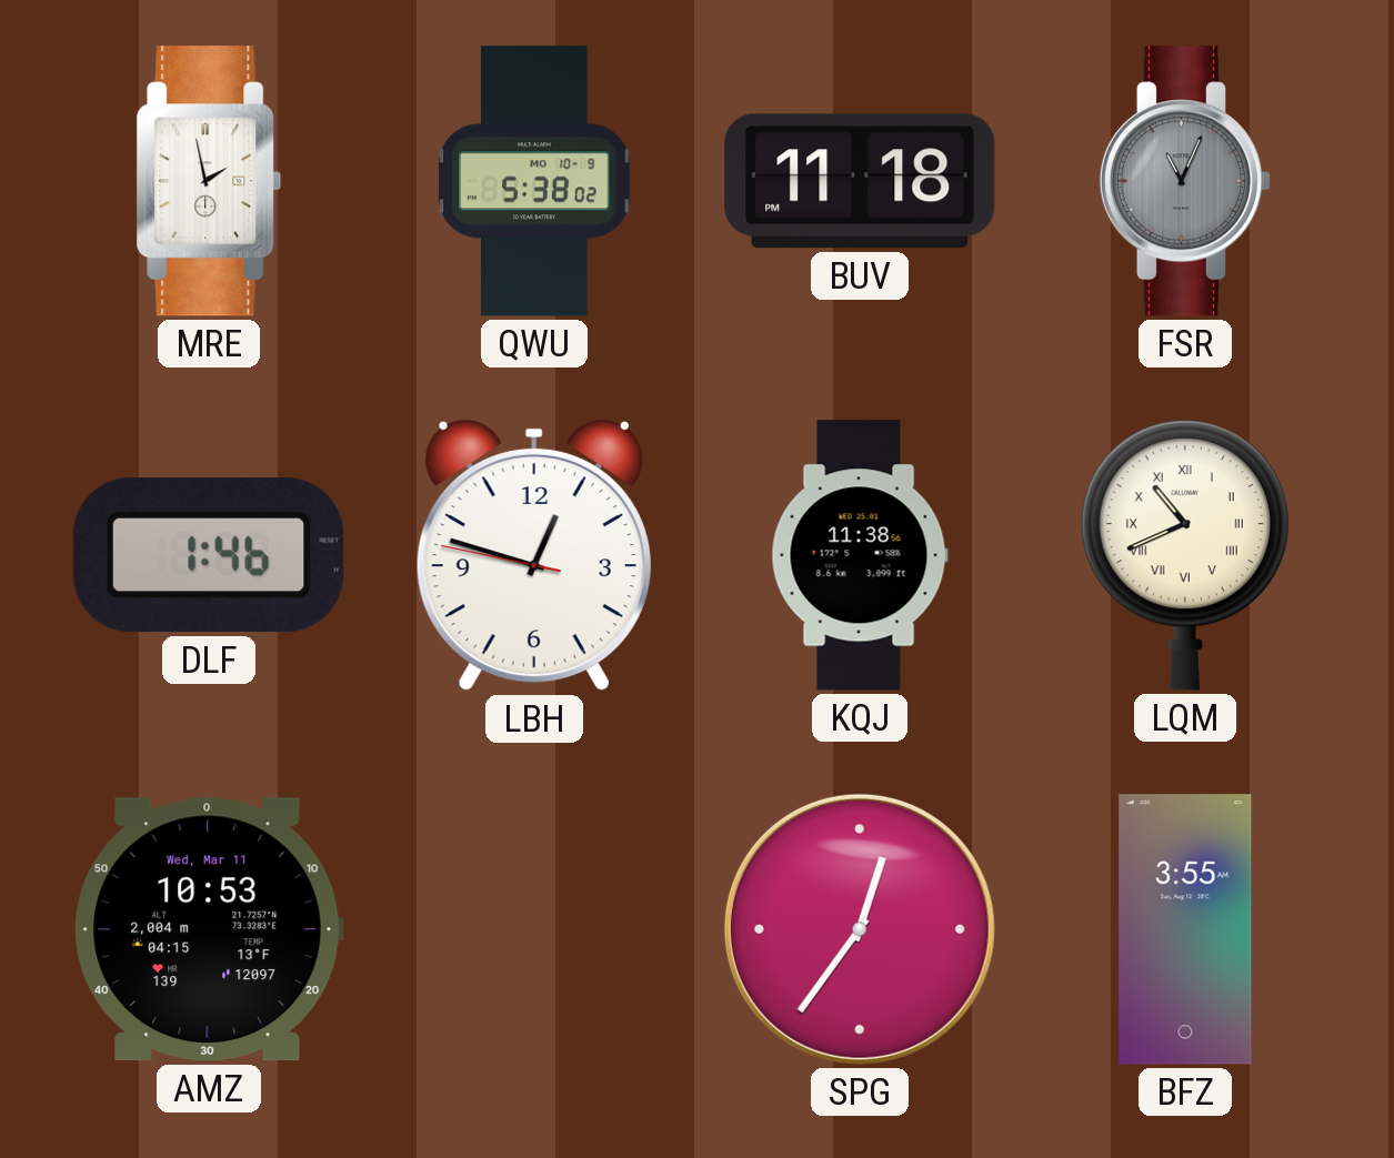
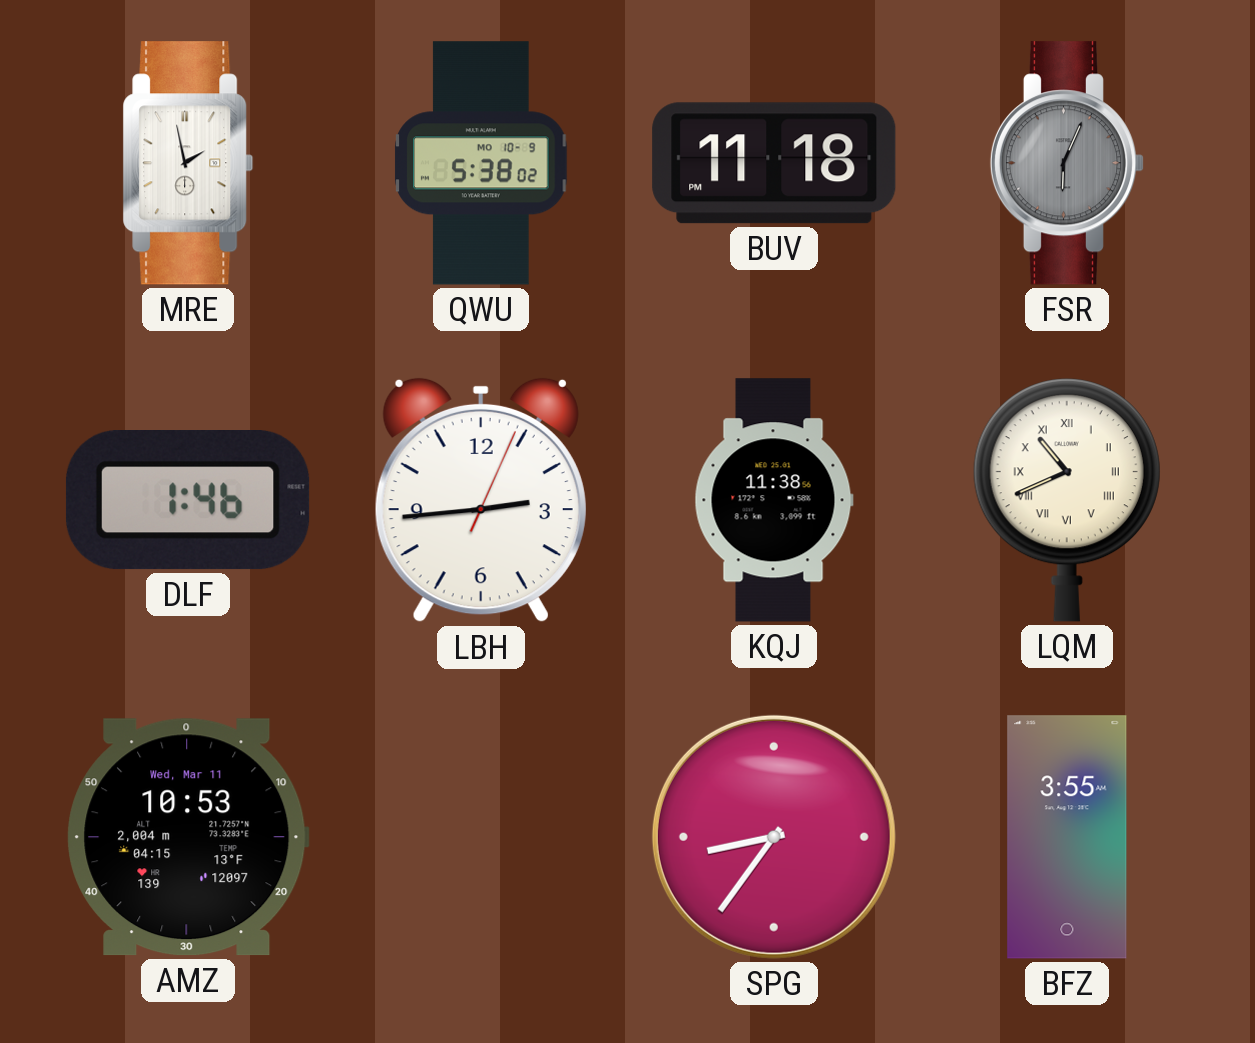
FSR: 11:04 -> 6:04
LBH: 12:47 -> 2:44
SPG: 12:36 -> 8:36
